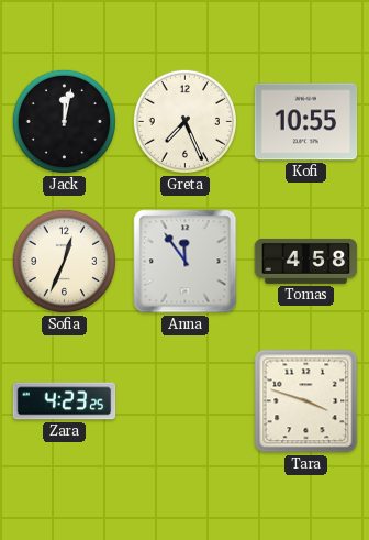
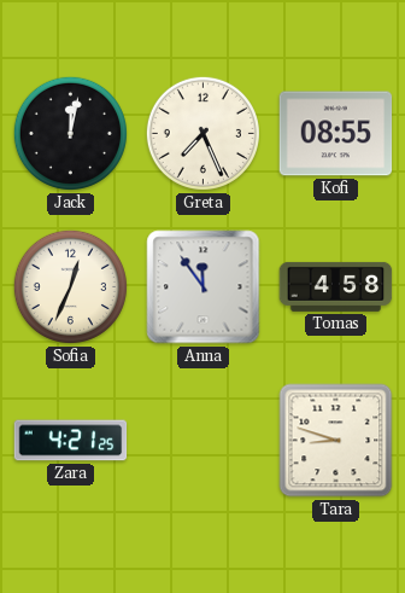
Kofi: 10:55 -> 08:55
Zara: 4:23 -> 4:21
Tara: 3:48 -> 8:48
